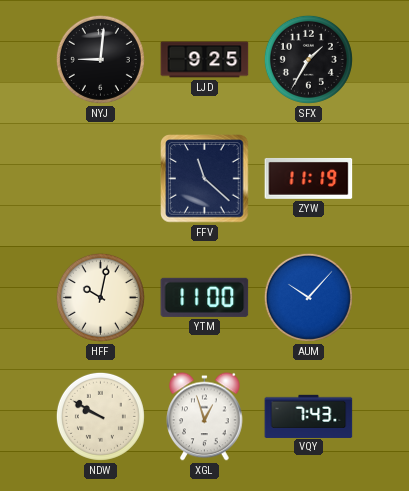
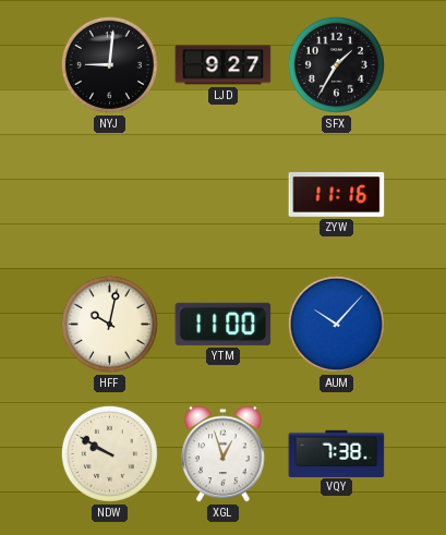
LJD: 9:25 -> 9:27
FFV: 11:22 -> none
ZYW: 11:19 -> 11:16
VQY: 7:43 -> 7:38
